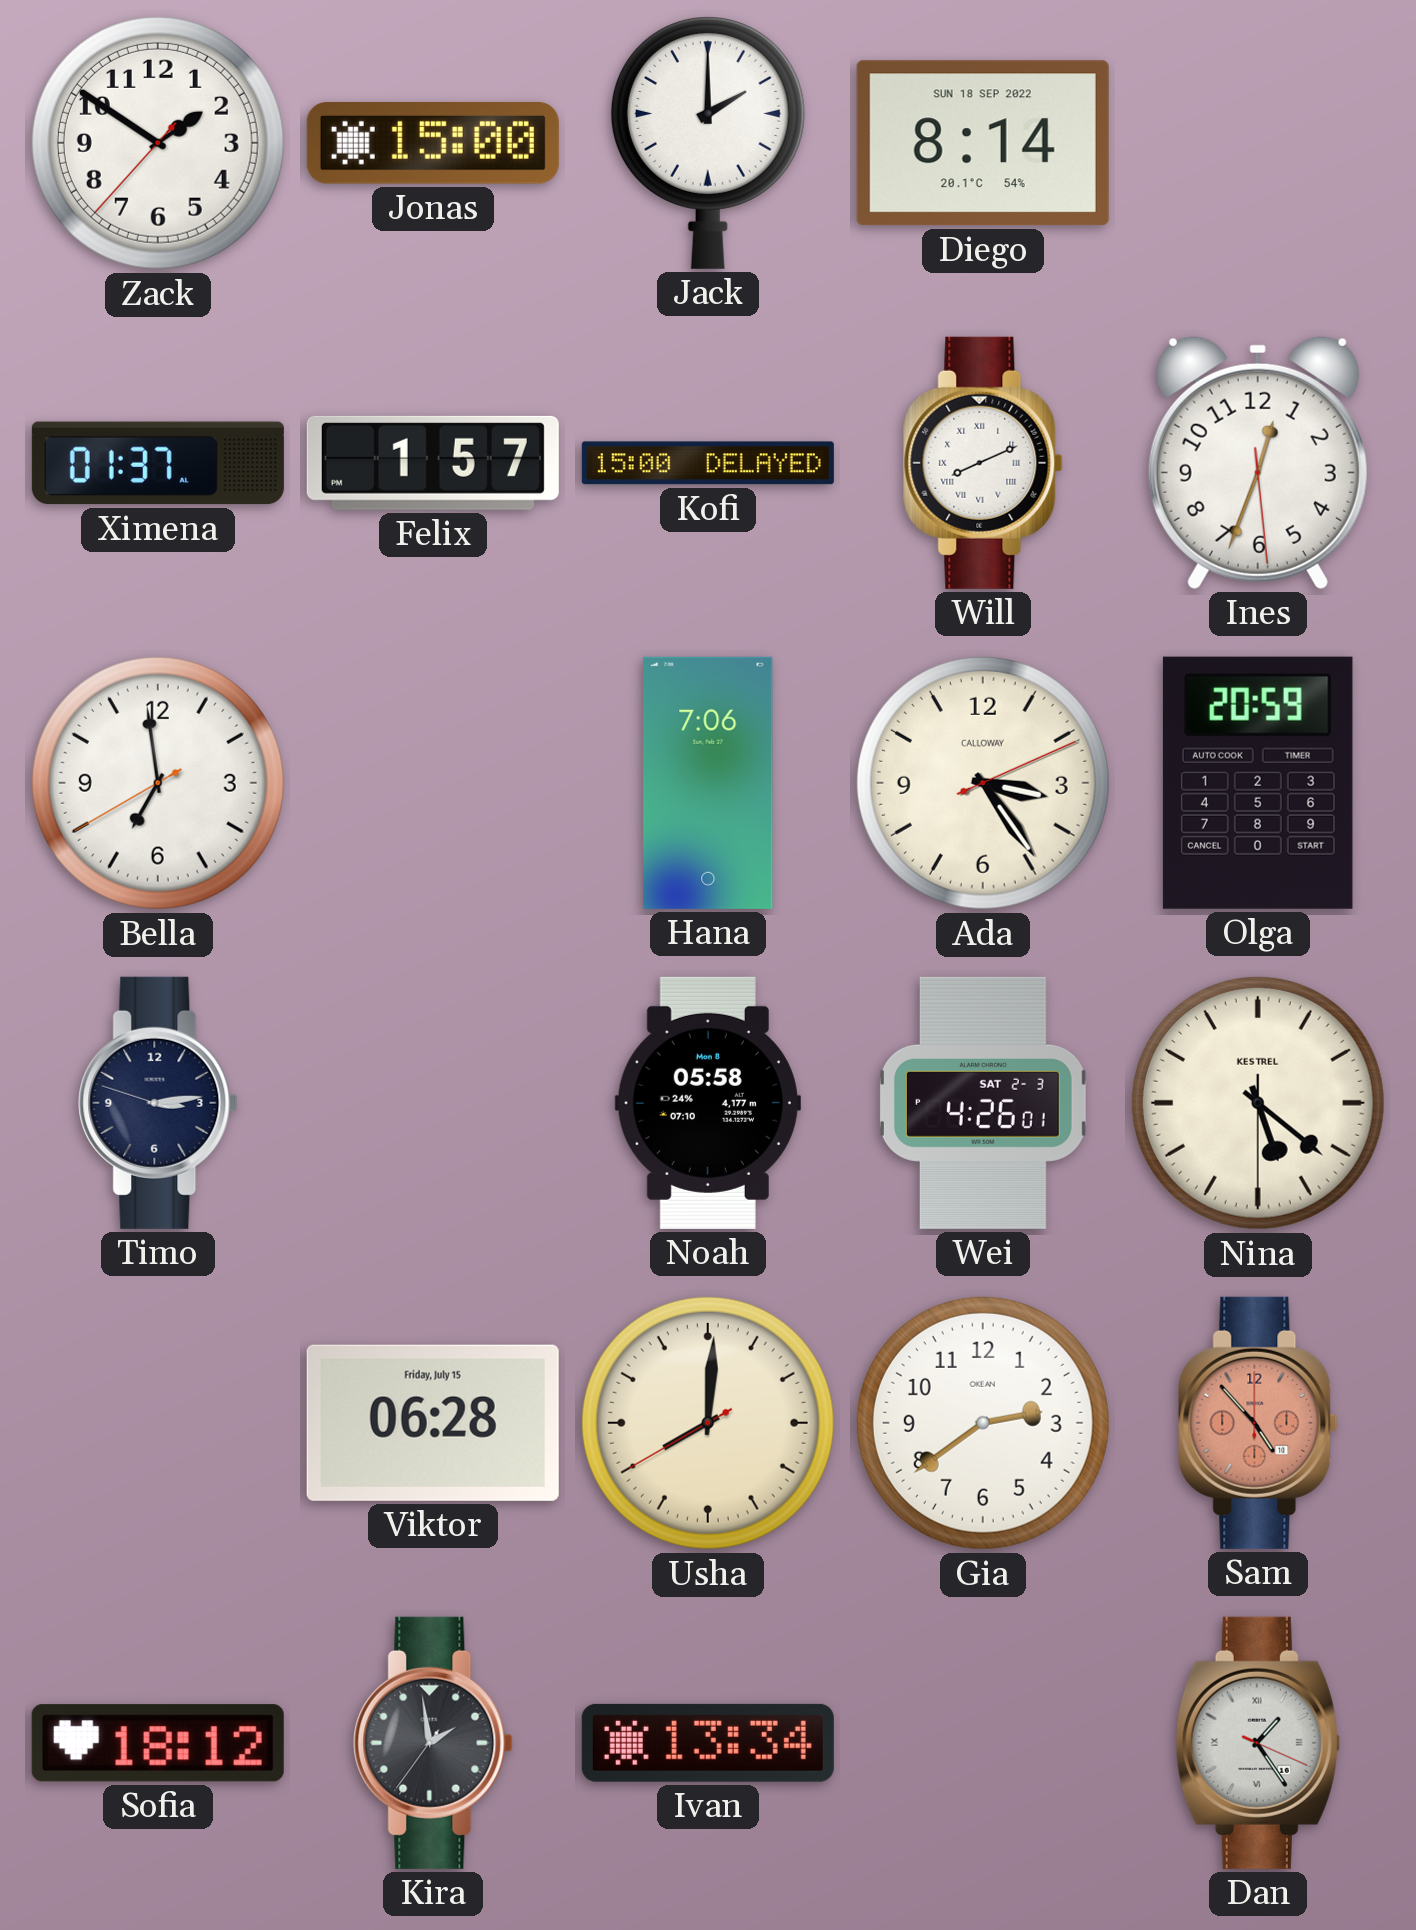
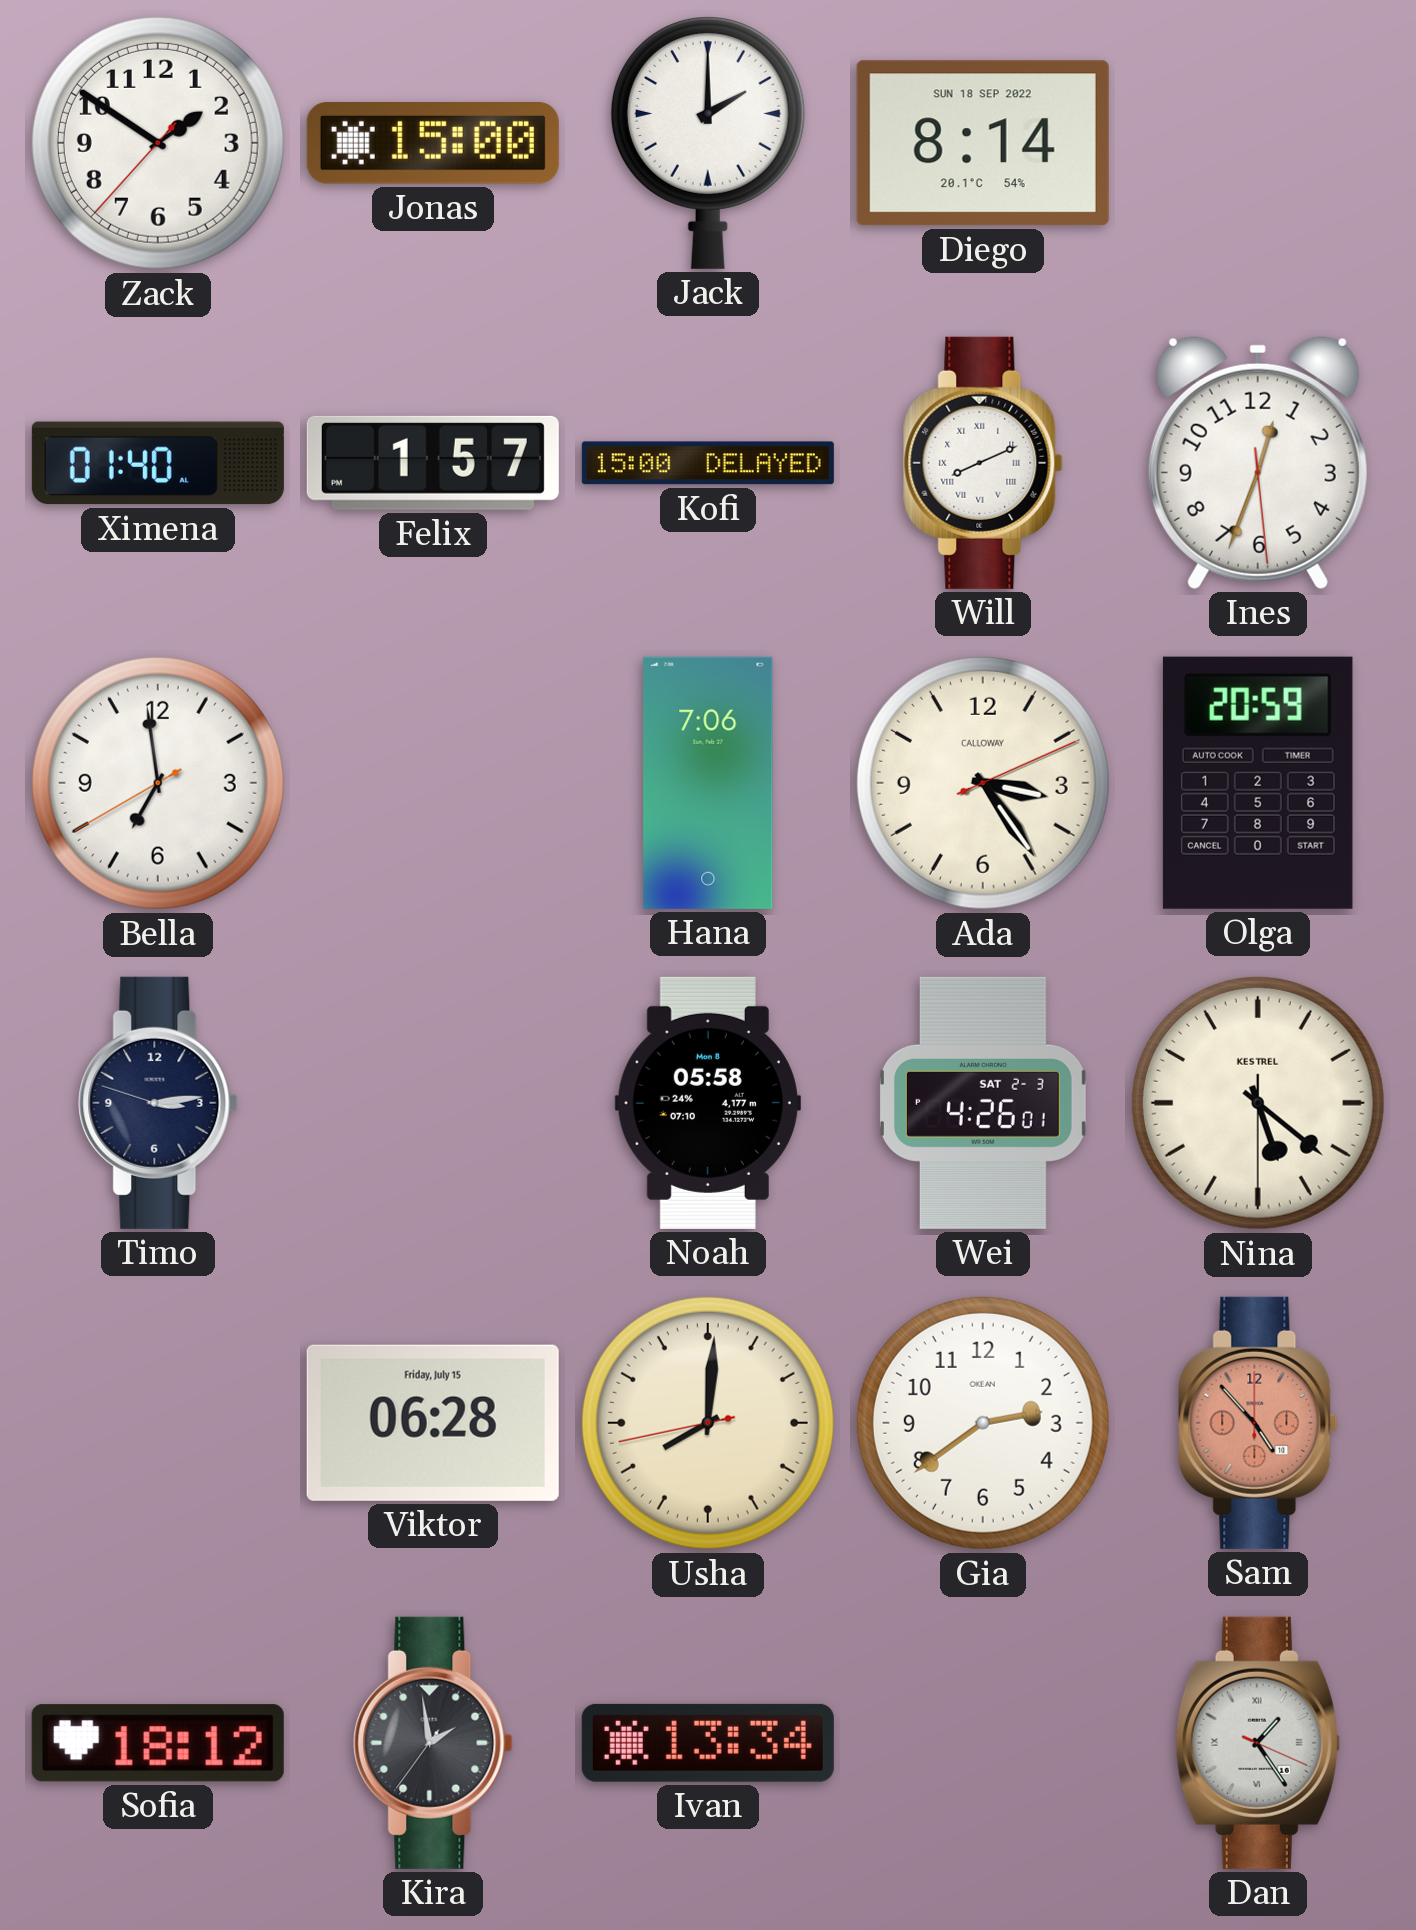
Ximena: 01:37 -> 01:40
Usha: 8:00:40 -> 8:00:43
